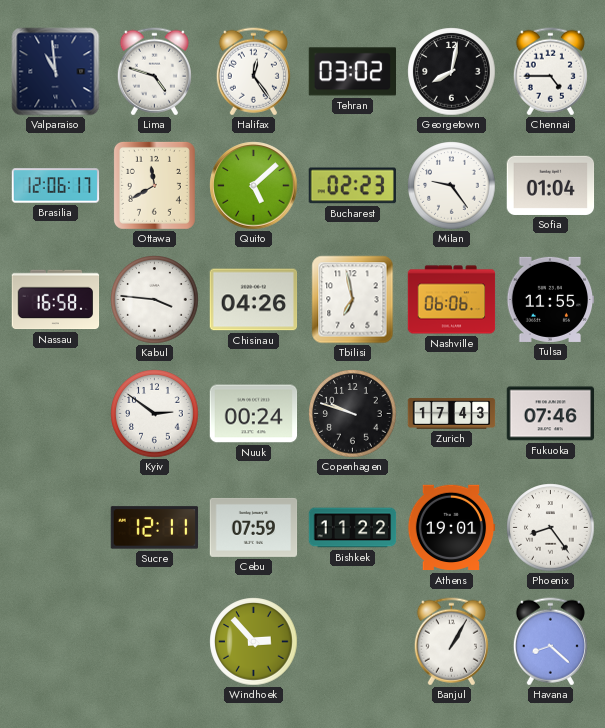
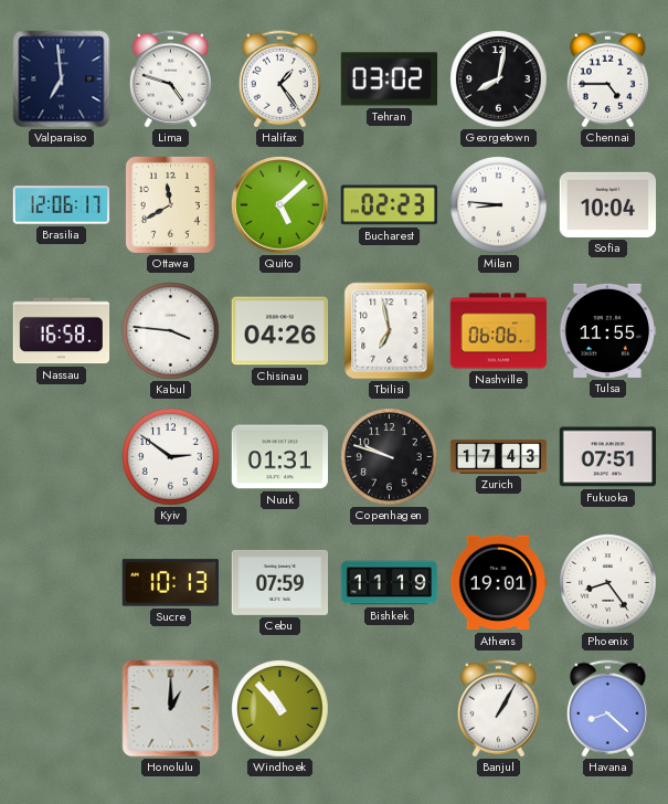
Valparaiso: 10:59 -> 6:59
Halifax: 12:24 -> 1:24
Milan: 9:24 -> 8:46
Sofia: 01:04 -> 10:04
Nuuk: 00:24 -> 01:31
Fukuoka: 07:46 -> 07:51
Sucre: 12:11 -> 10:13
Bishkek: 11:22 -> 11:19
Honolulu: none -> 1:00
Windhoek: 2:53 -> 10:53
